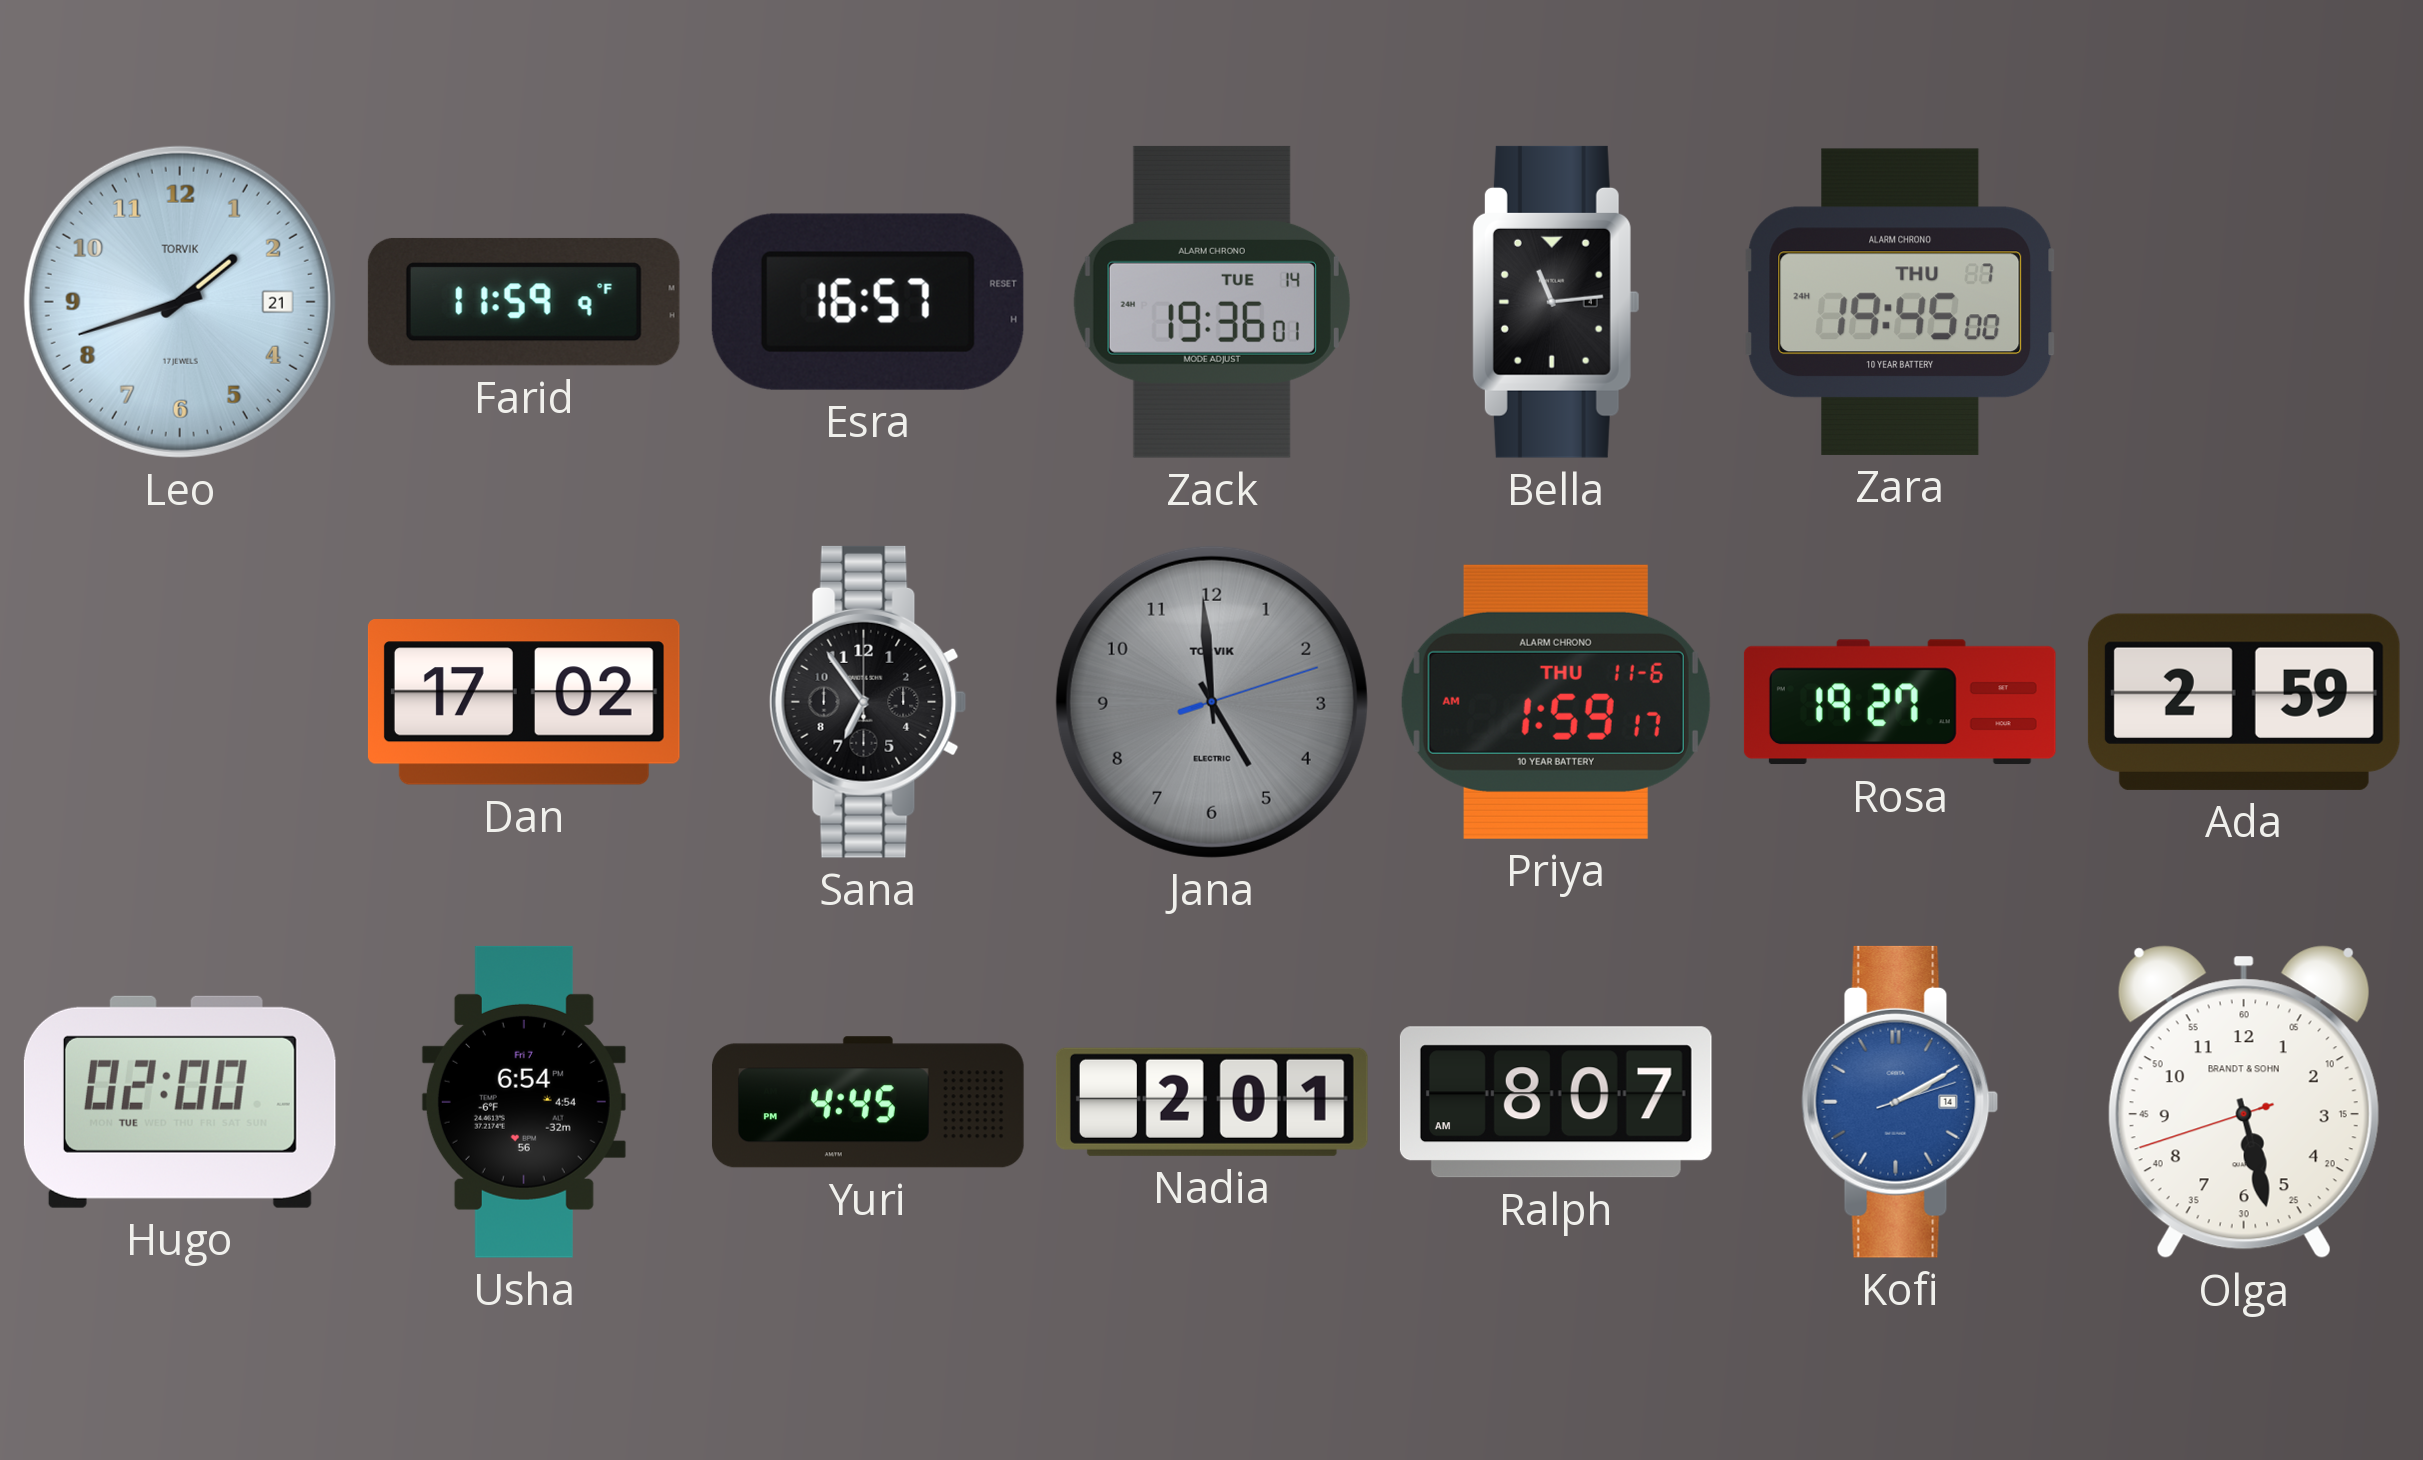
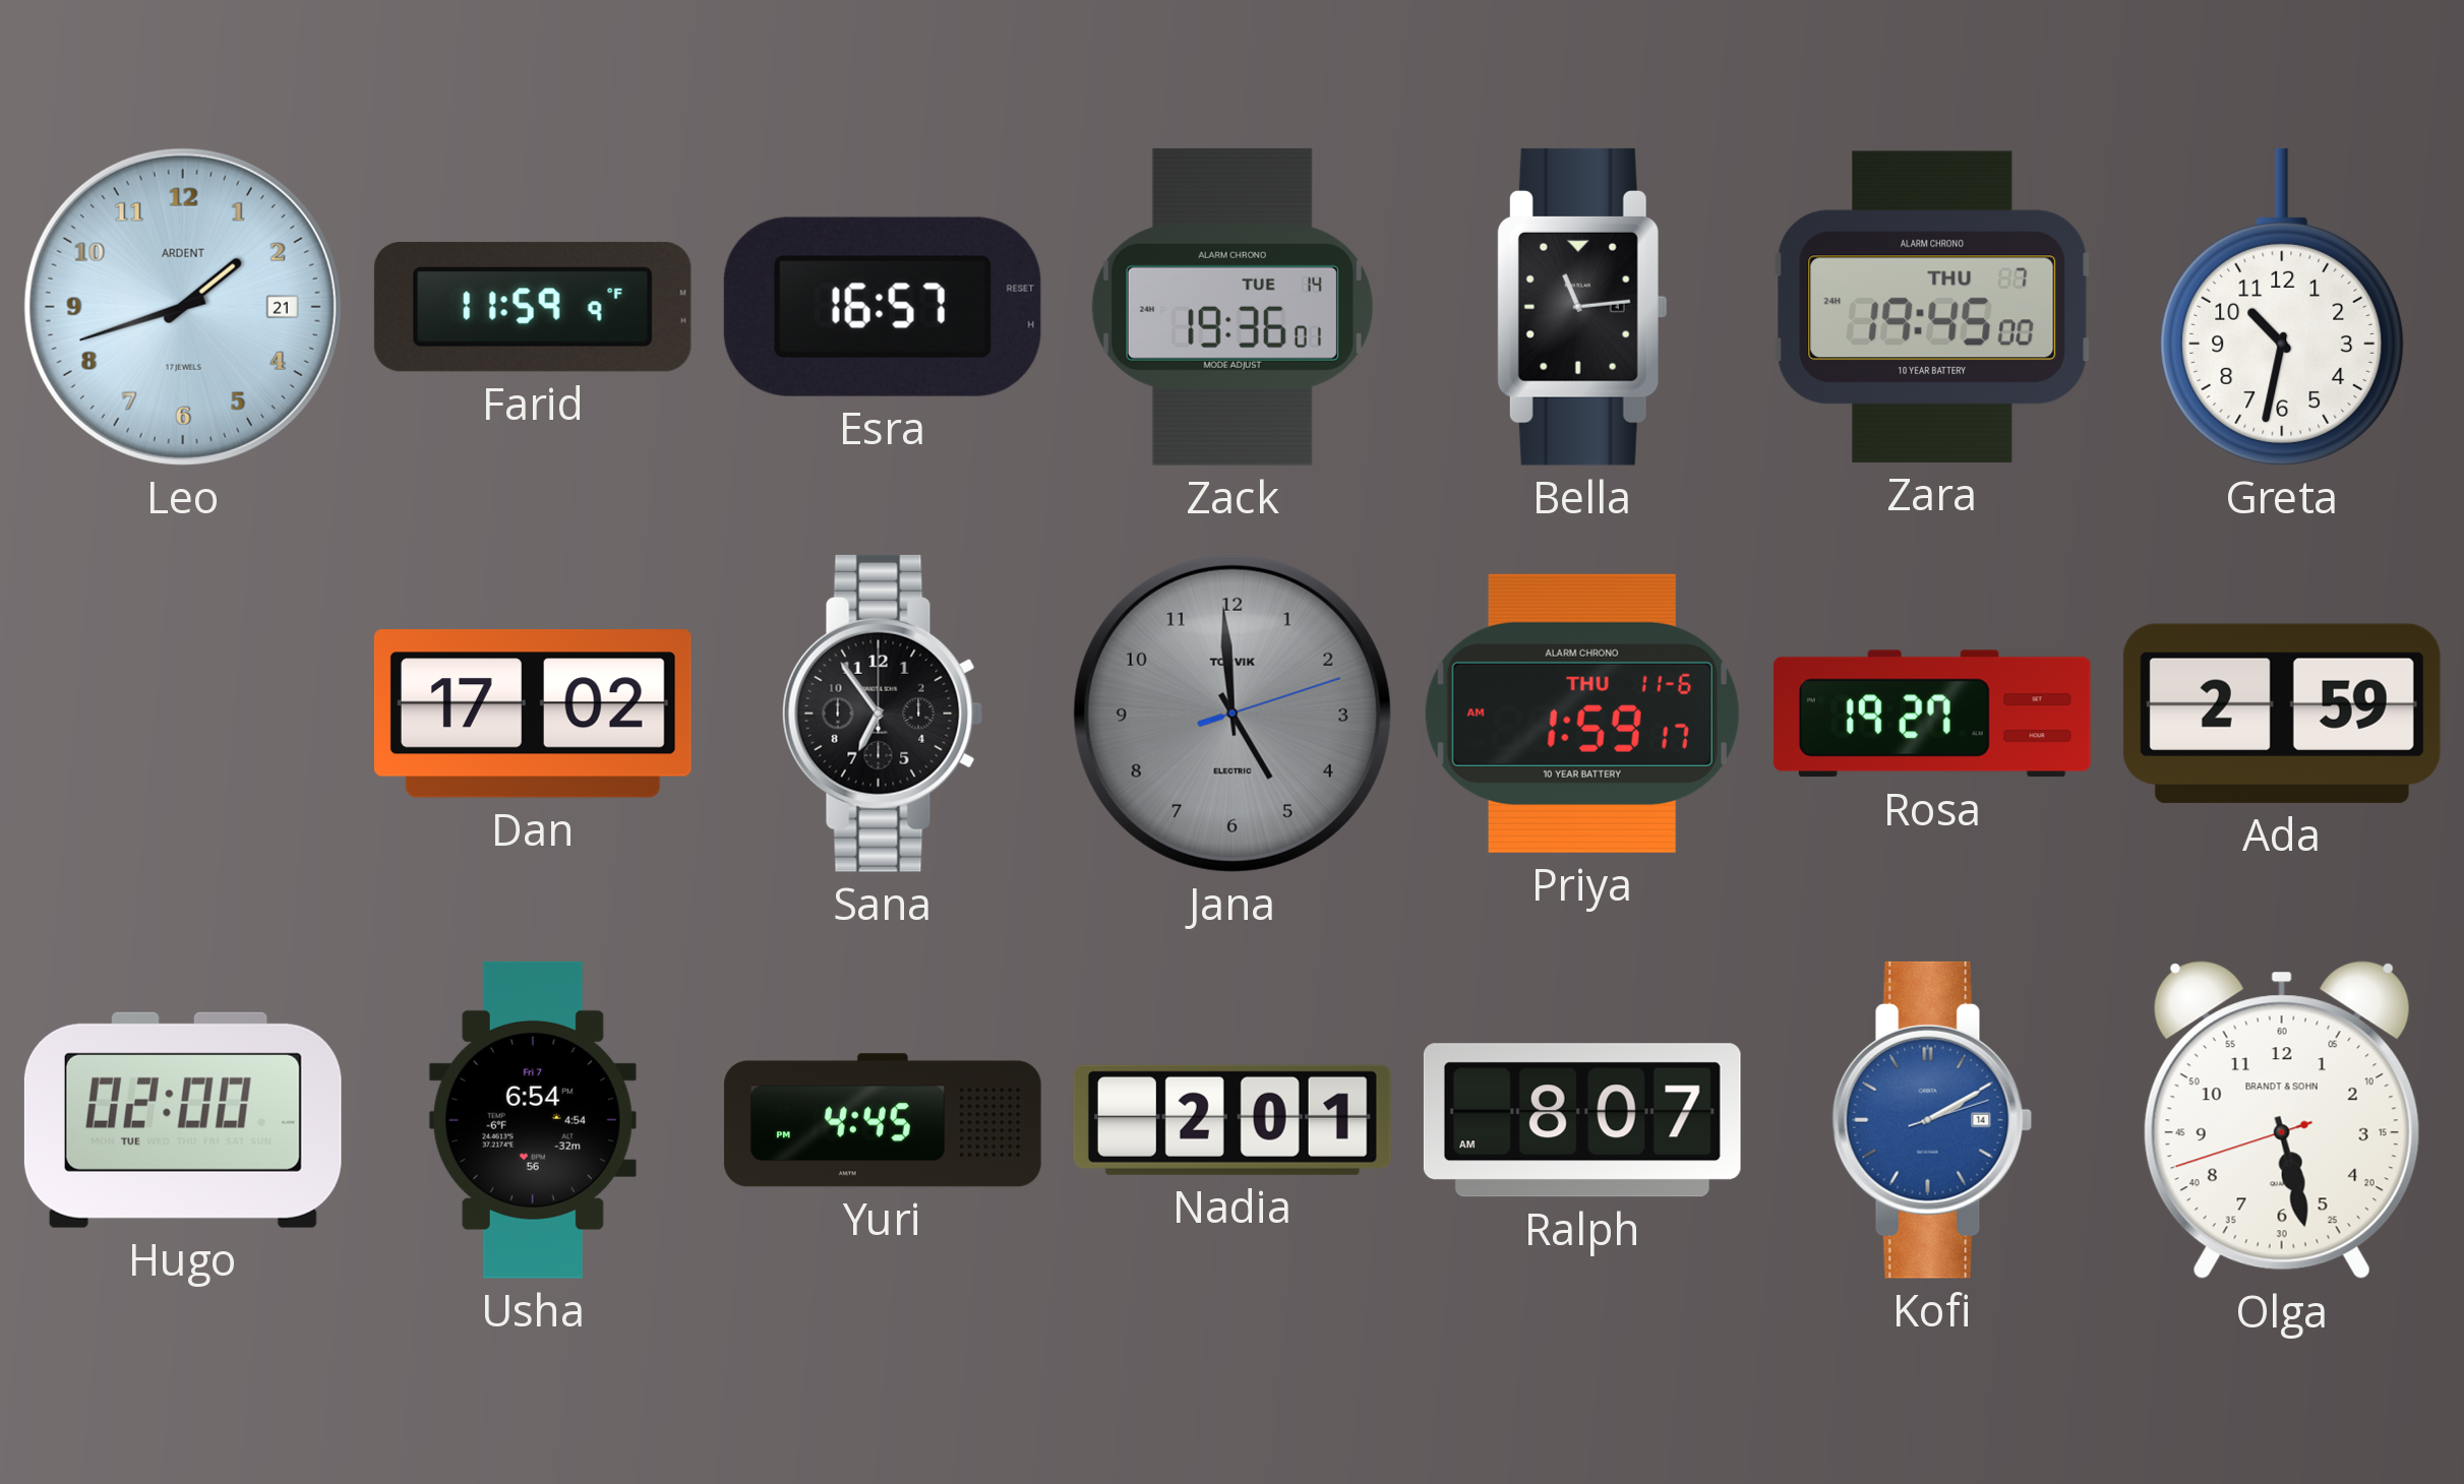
Leo brand: TORVIK -> ARDENT
Greta: none -> 10:32
